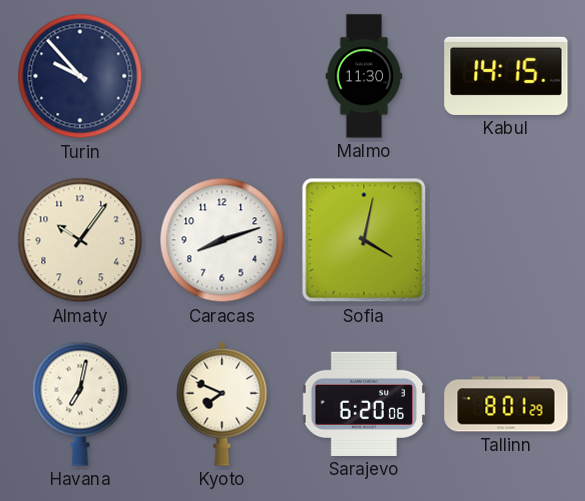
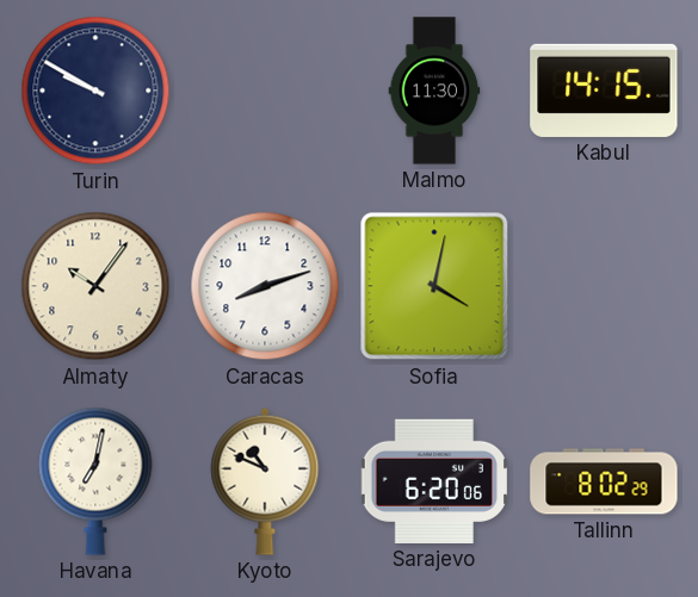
Turin: 9:53 -> 9:50
Kyoto: 7:49 -> 10:49
Tallinn: 8:01 -> 8:02
